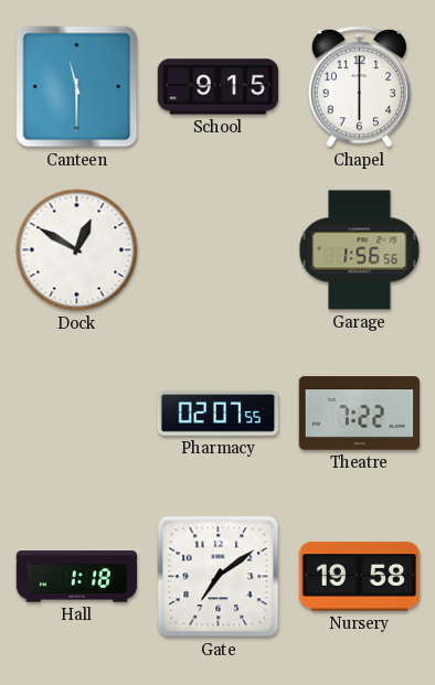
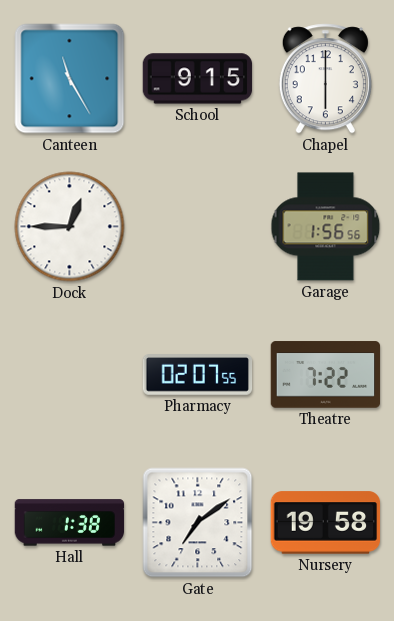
Canteen: 11:30 -> 11:25
Dock: 12:50 -> 12:45
Hall: 1:18 -> 1:38
